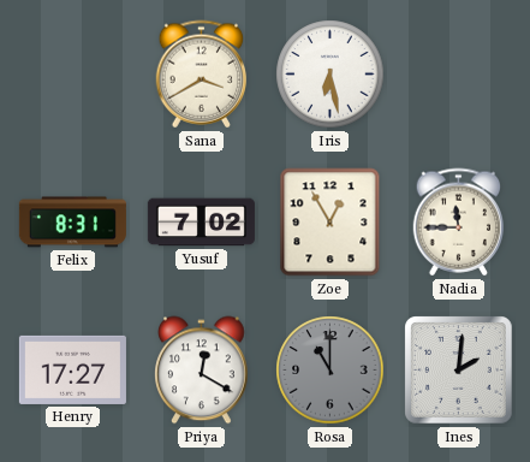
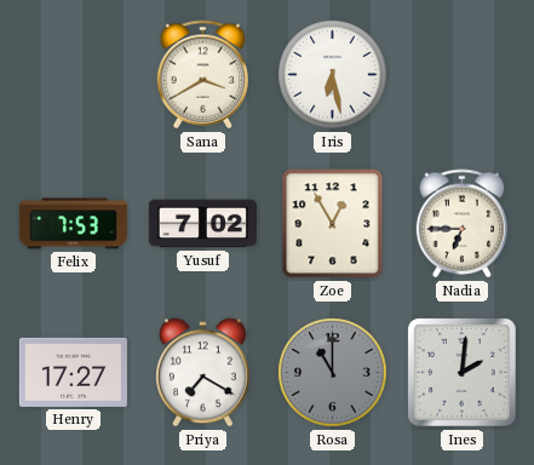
Felix: 8:31 -> 7:53
Nadia: 11:45 -> 6:45
Priya: 12:20 -> 7:20
